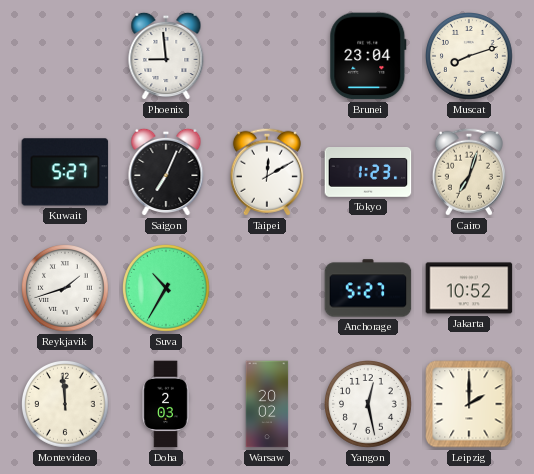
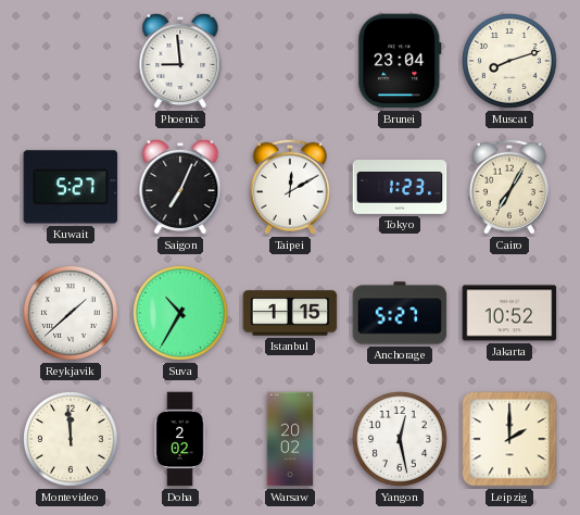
Cairo: 7:03 -> 7:05
Reykjavik: 1:42 -> 1:38
Istanbul: none -> 1:15
Doha: 2:03 -> 2:02
